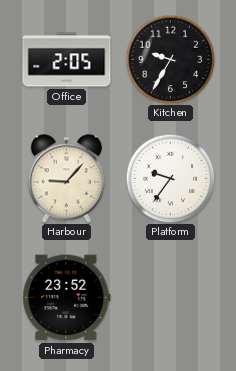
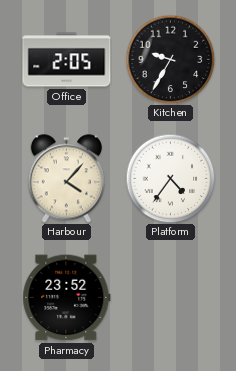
Harbour: 9:07 -> 4:07
Platform: 9:36 -> 4:36
